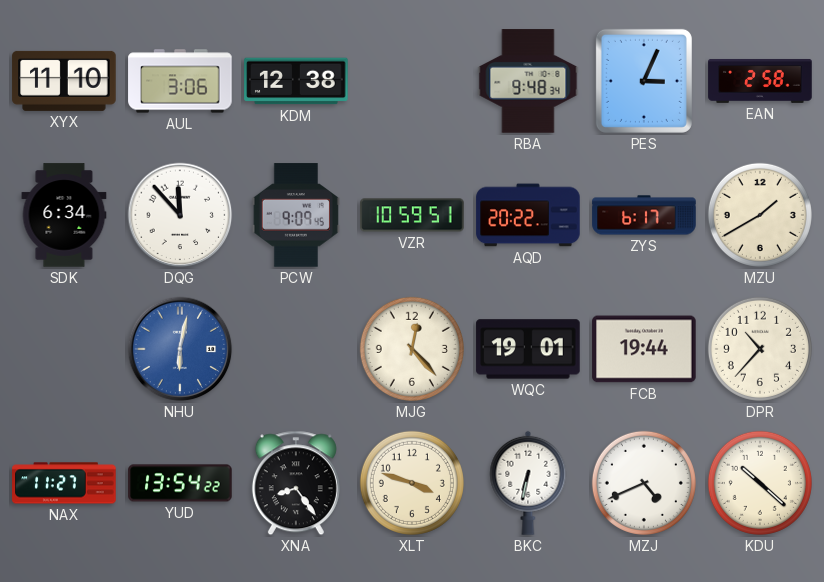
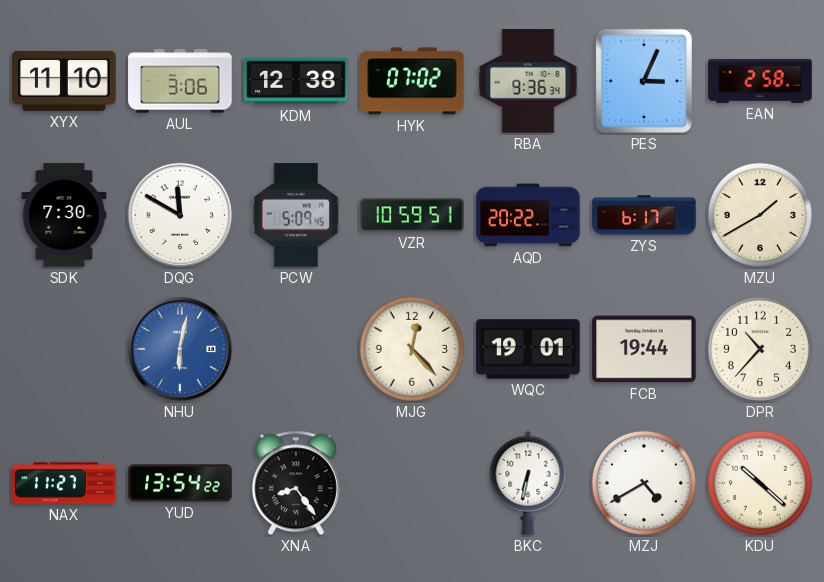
HYK: none -> 07:02
RBA: 9:48 -> 9:36
SDK: 6:34 -> 7:30
DQG: 11:53 -> 11:50
PCW: 9:09 -> 5:09
XLT: 3:48 -> none
MZJ: 4:41 -> 4:40
